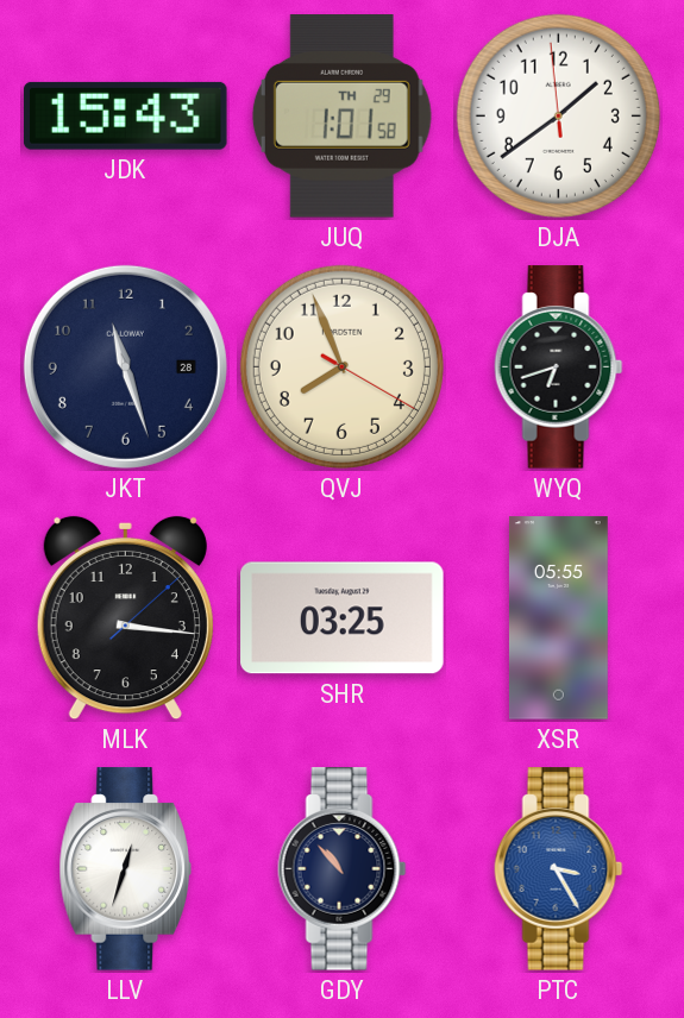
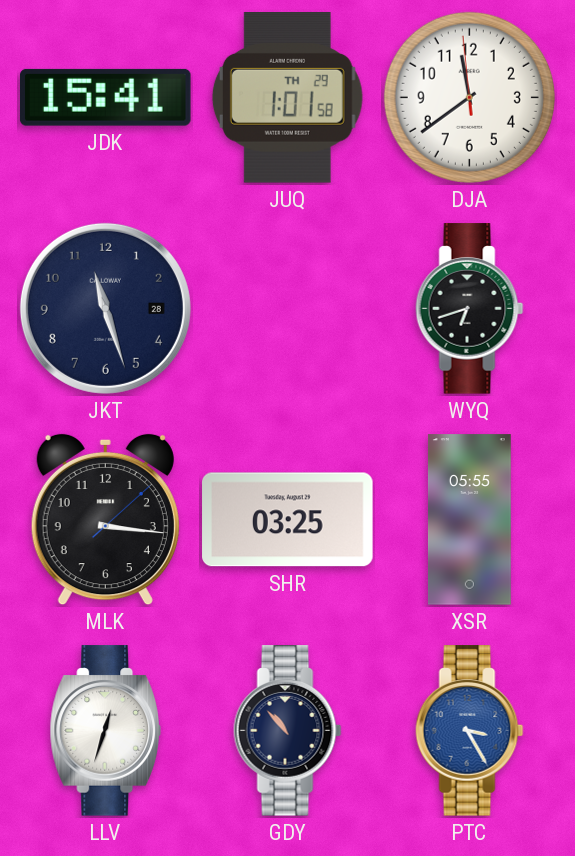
JDK: 15:43 -> 15:41
DJA: 1:38 -> 11:38
QVJ: 7:56 -> none
